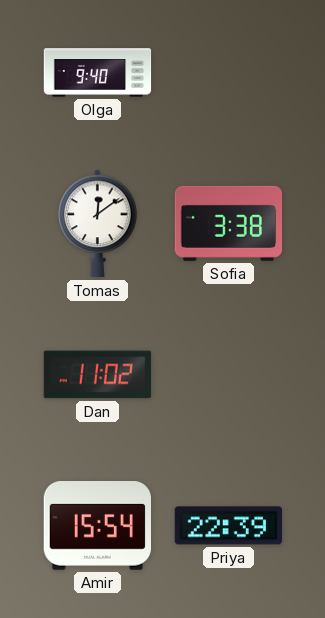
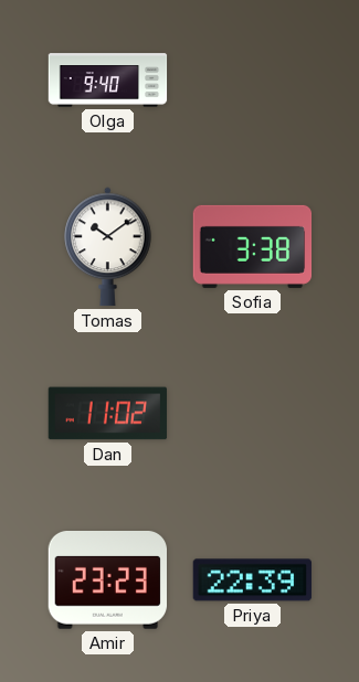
Tomas: 12:09 -> 10:09
Amir: 15:54 -> 23:23
